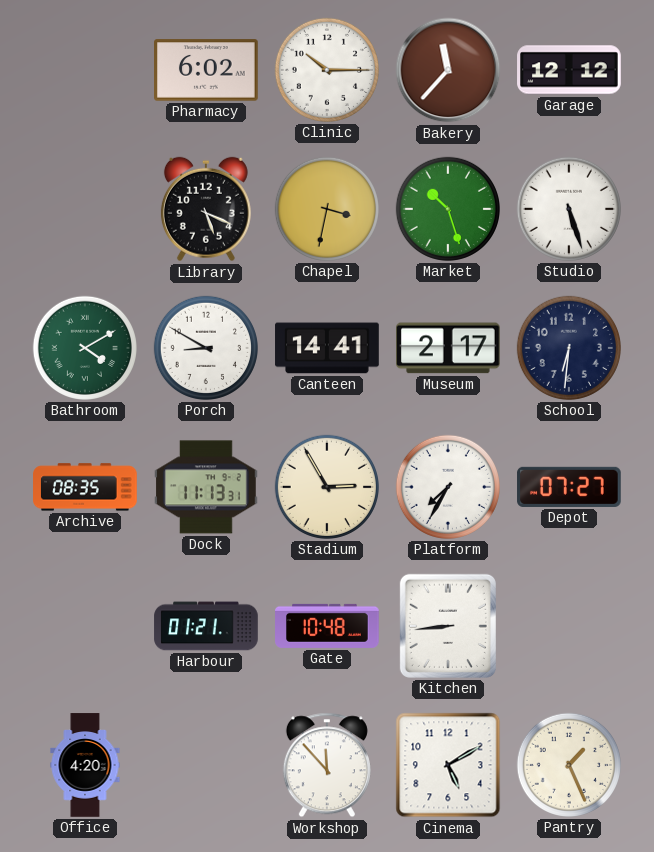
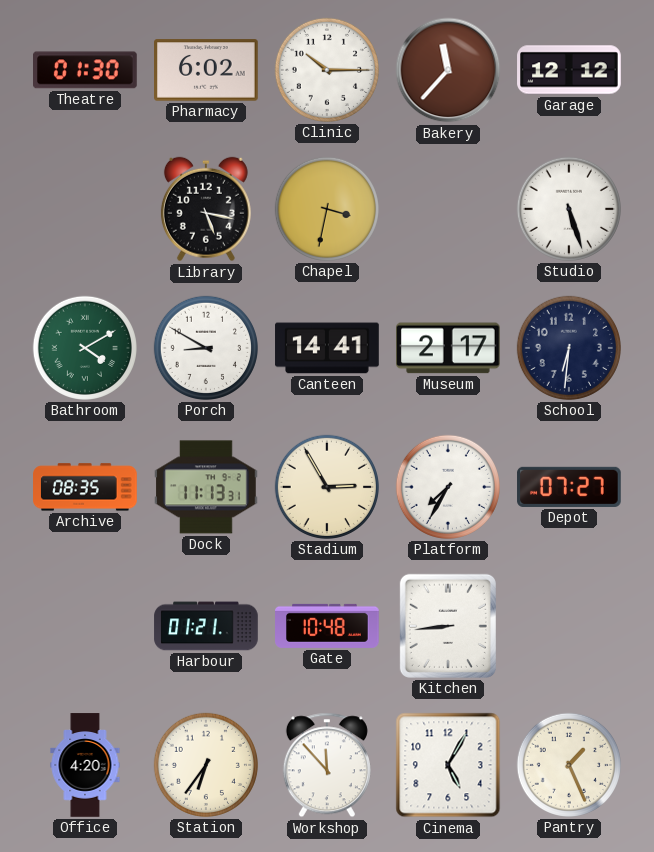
Theatre: none -> 01:30
Library: 5:19 -> 5:17
Market: 10:27 -> none
Station: none -> 6:36
Cinema: 5:10 -> 5:05
